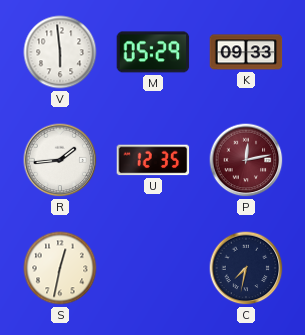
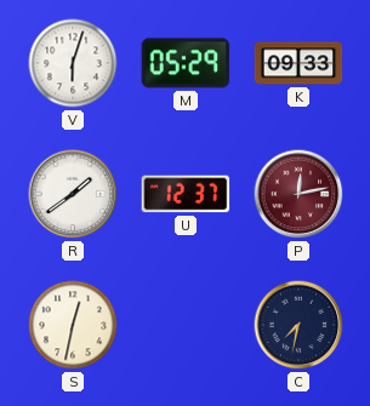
V: 5:59 -> 6:03
R: 1:44 -> 1:39
U: 12:35 -> 12:37
